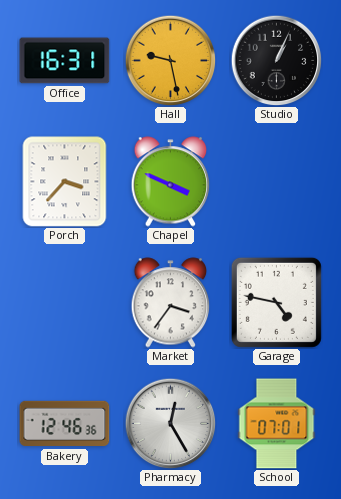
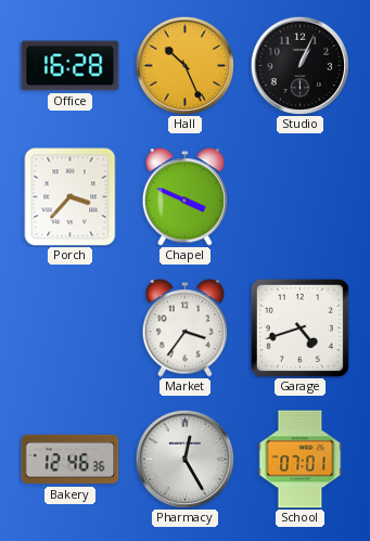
Office: 16:31 -> 16:28
Hall: 9:28 -> 10:26
Garage: 4:47 -> 4:42
